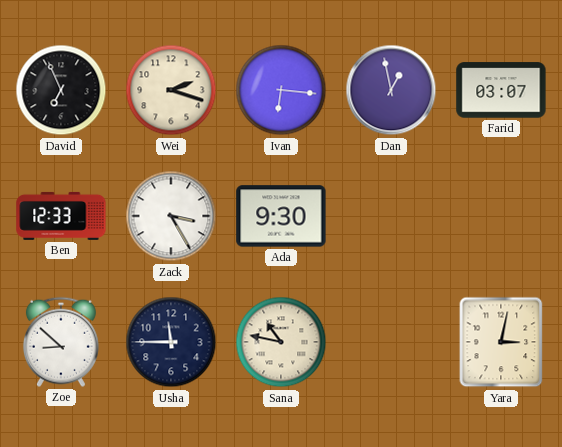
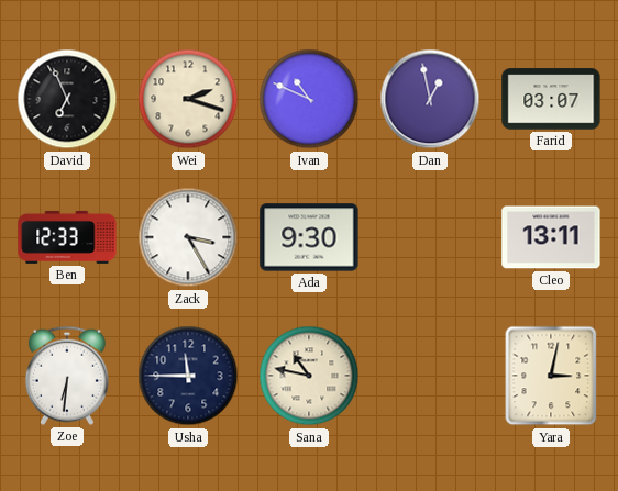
Ivan: 6:16 -> 10:49
Cleo: none -> 13:11
Zoe: 8:52 -> 6:31
